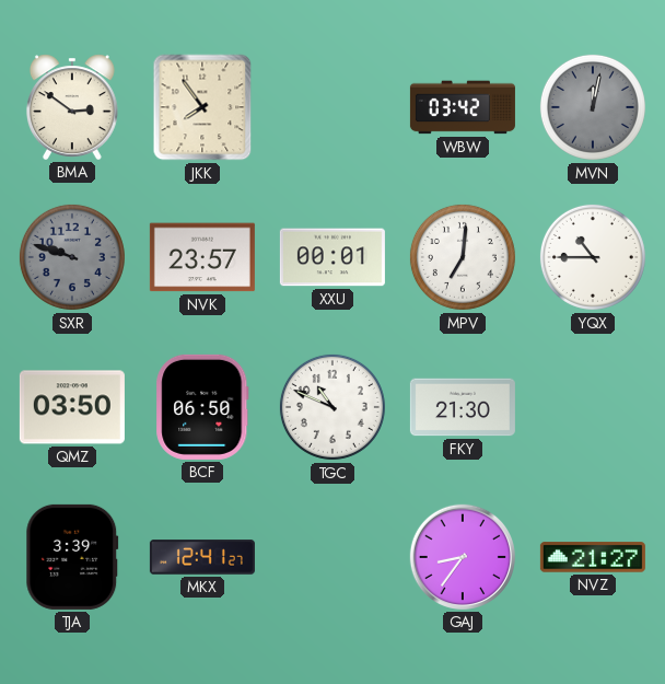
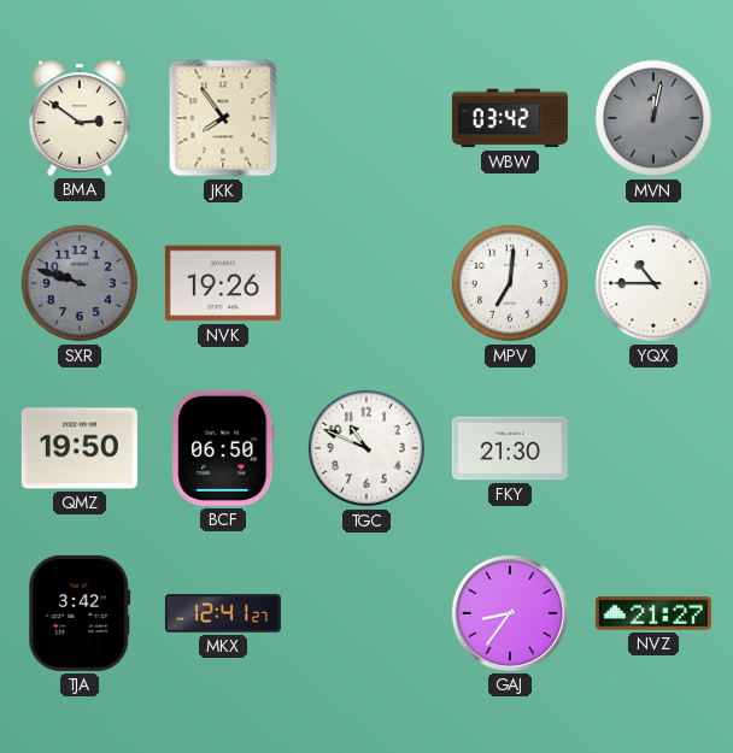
NVK: 23:57 -> 19:26
XXU: 00:01 -> none
QMZ: 03:50 -> 19:50
TJA: 3:39 -> 3:42
